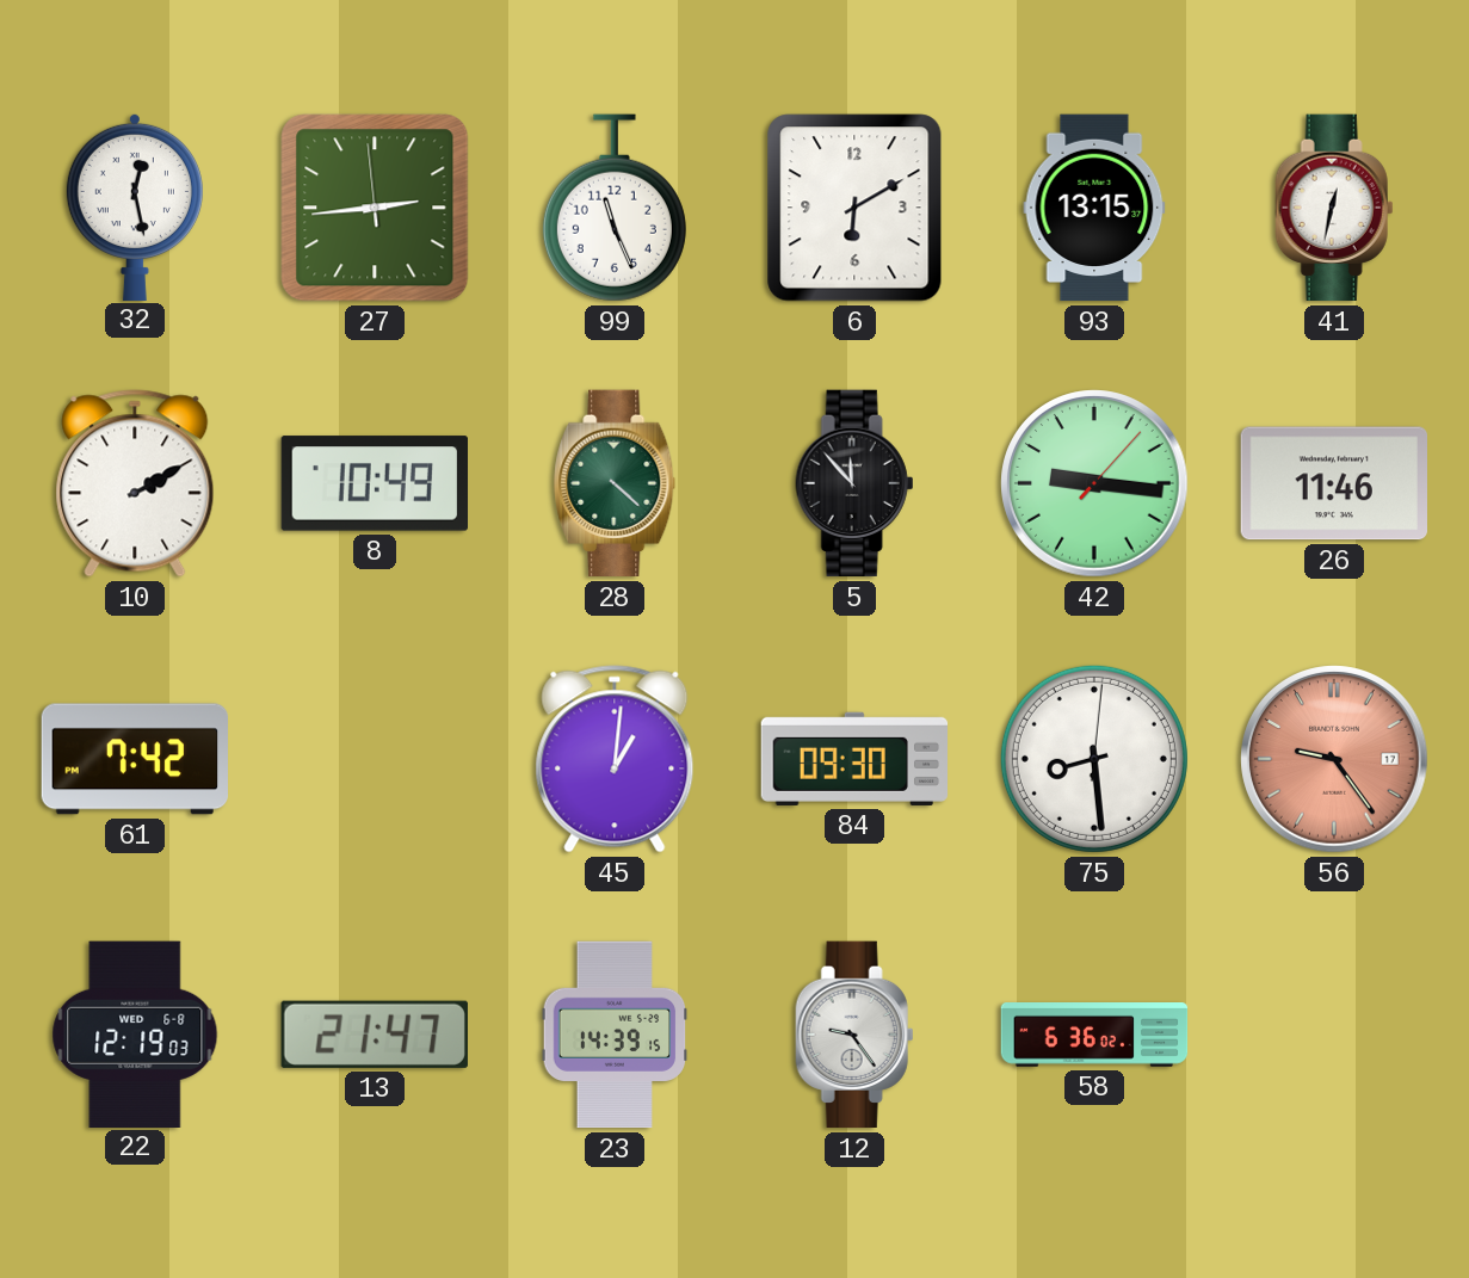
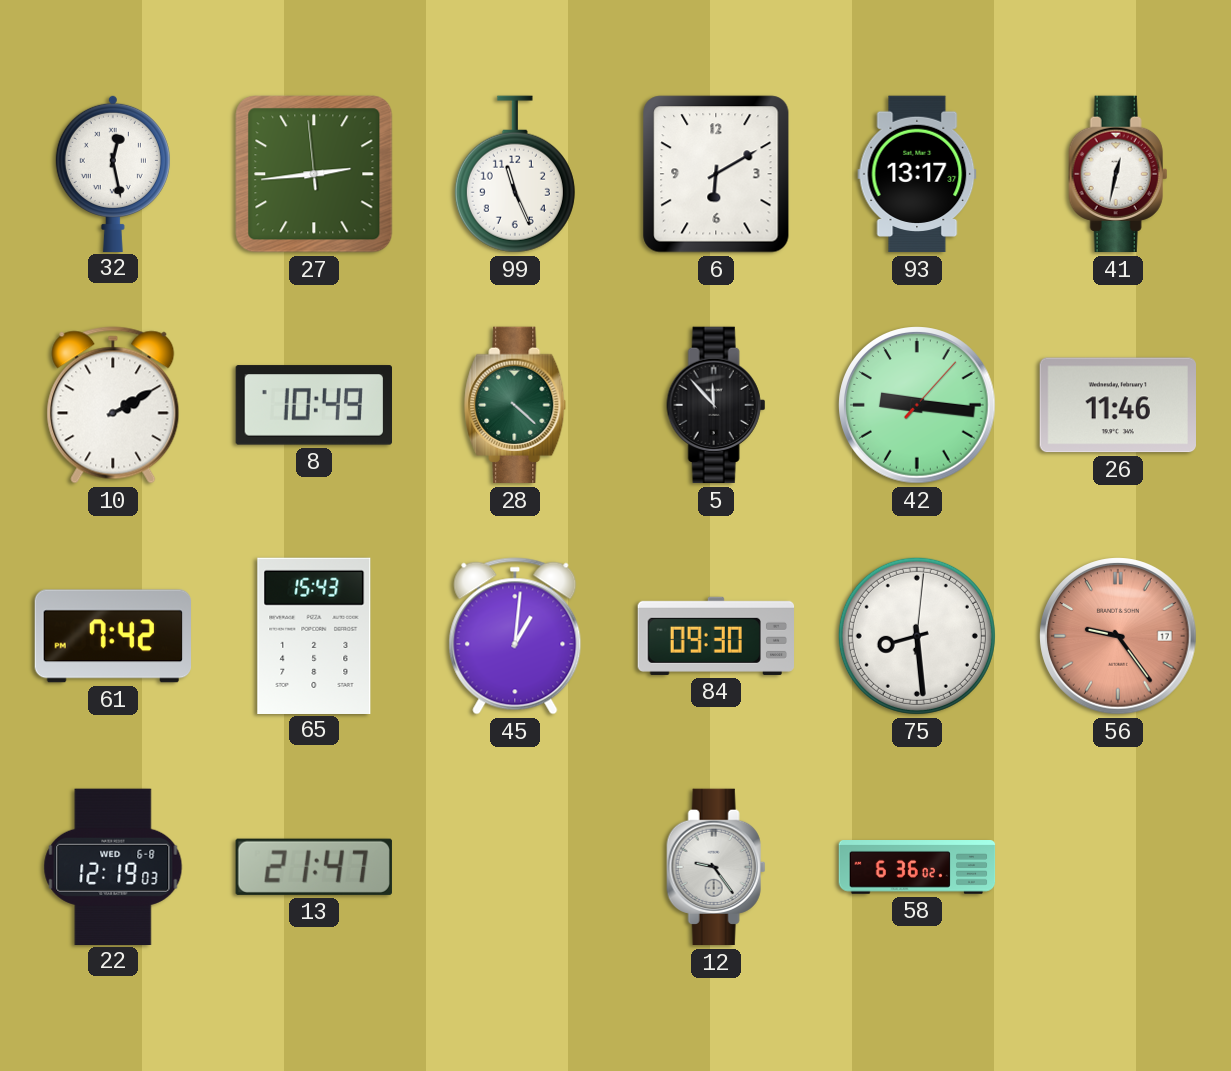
93: 13:15 -> 13:17
65: none -> 15:43
23: 14:39 -> none
